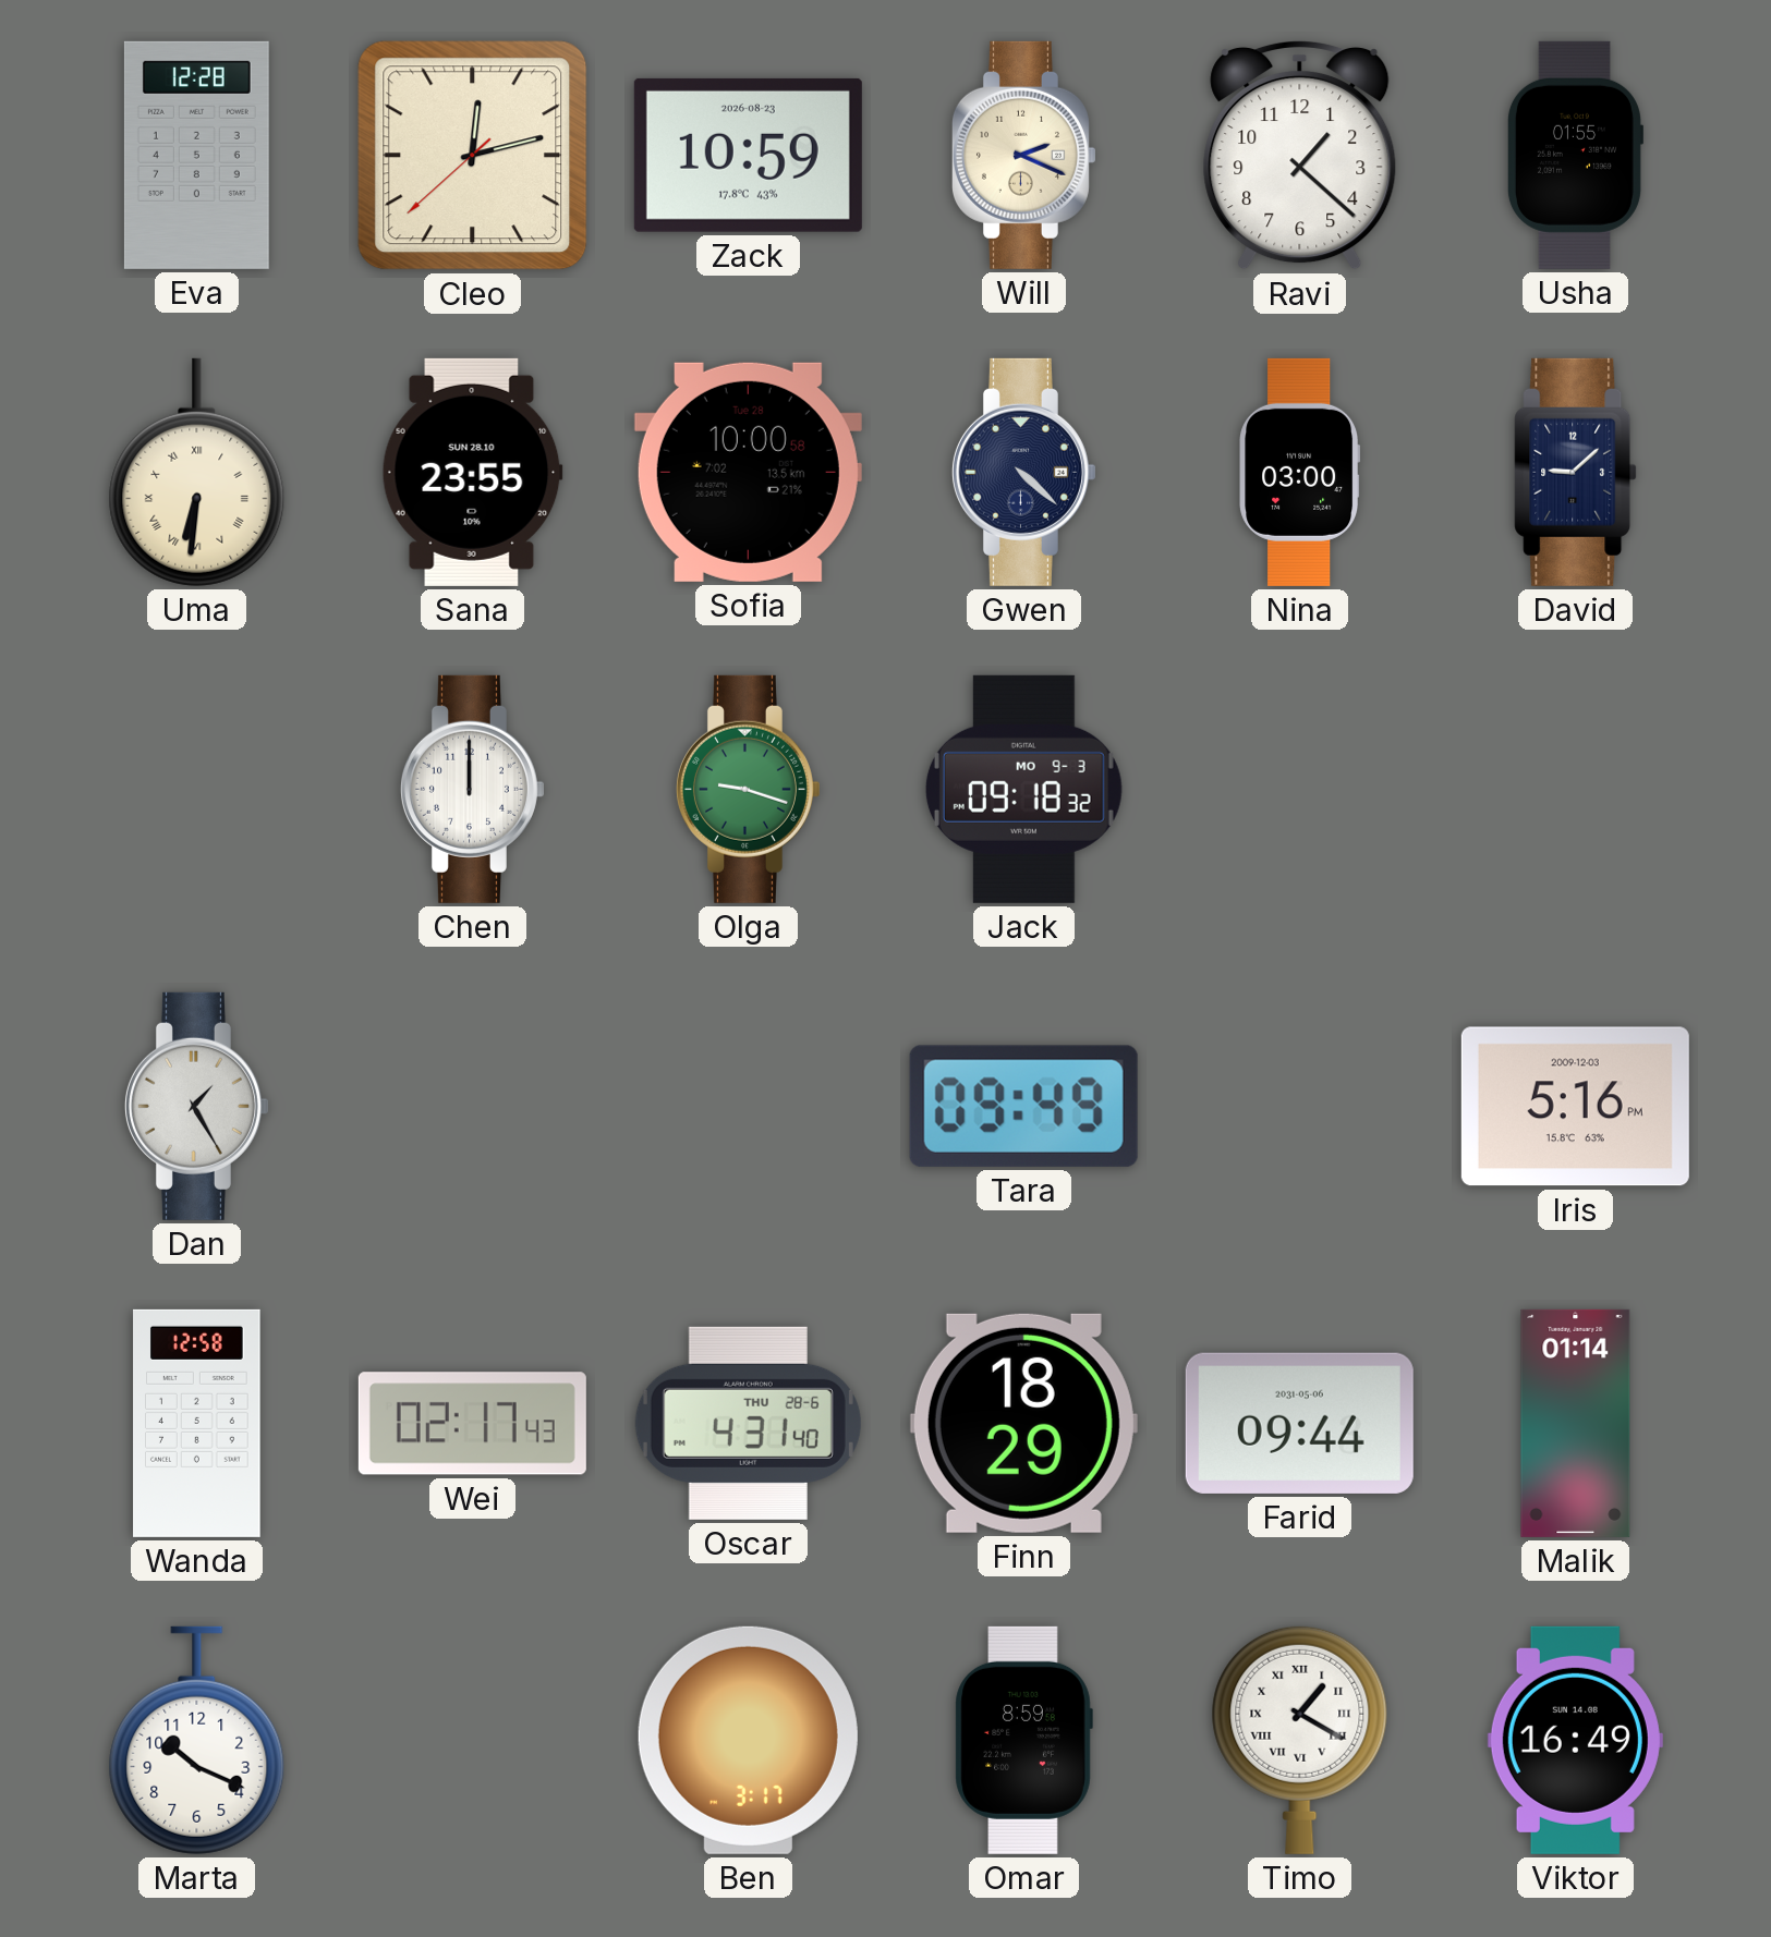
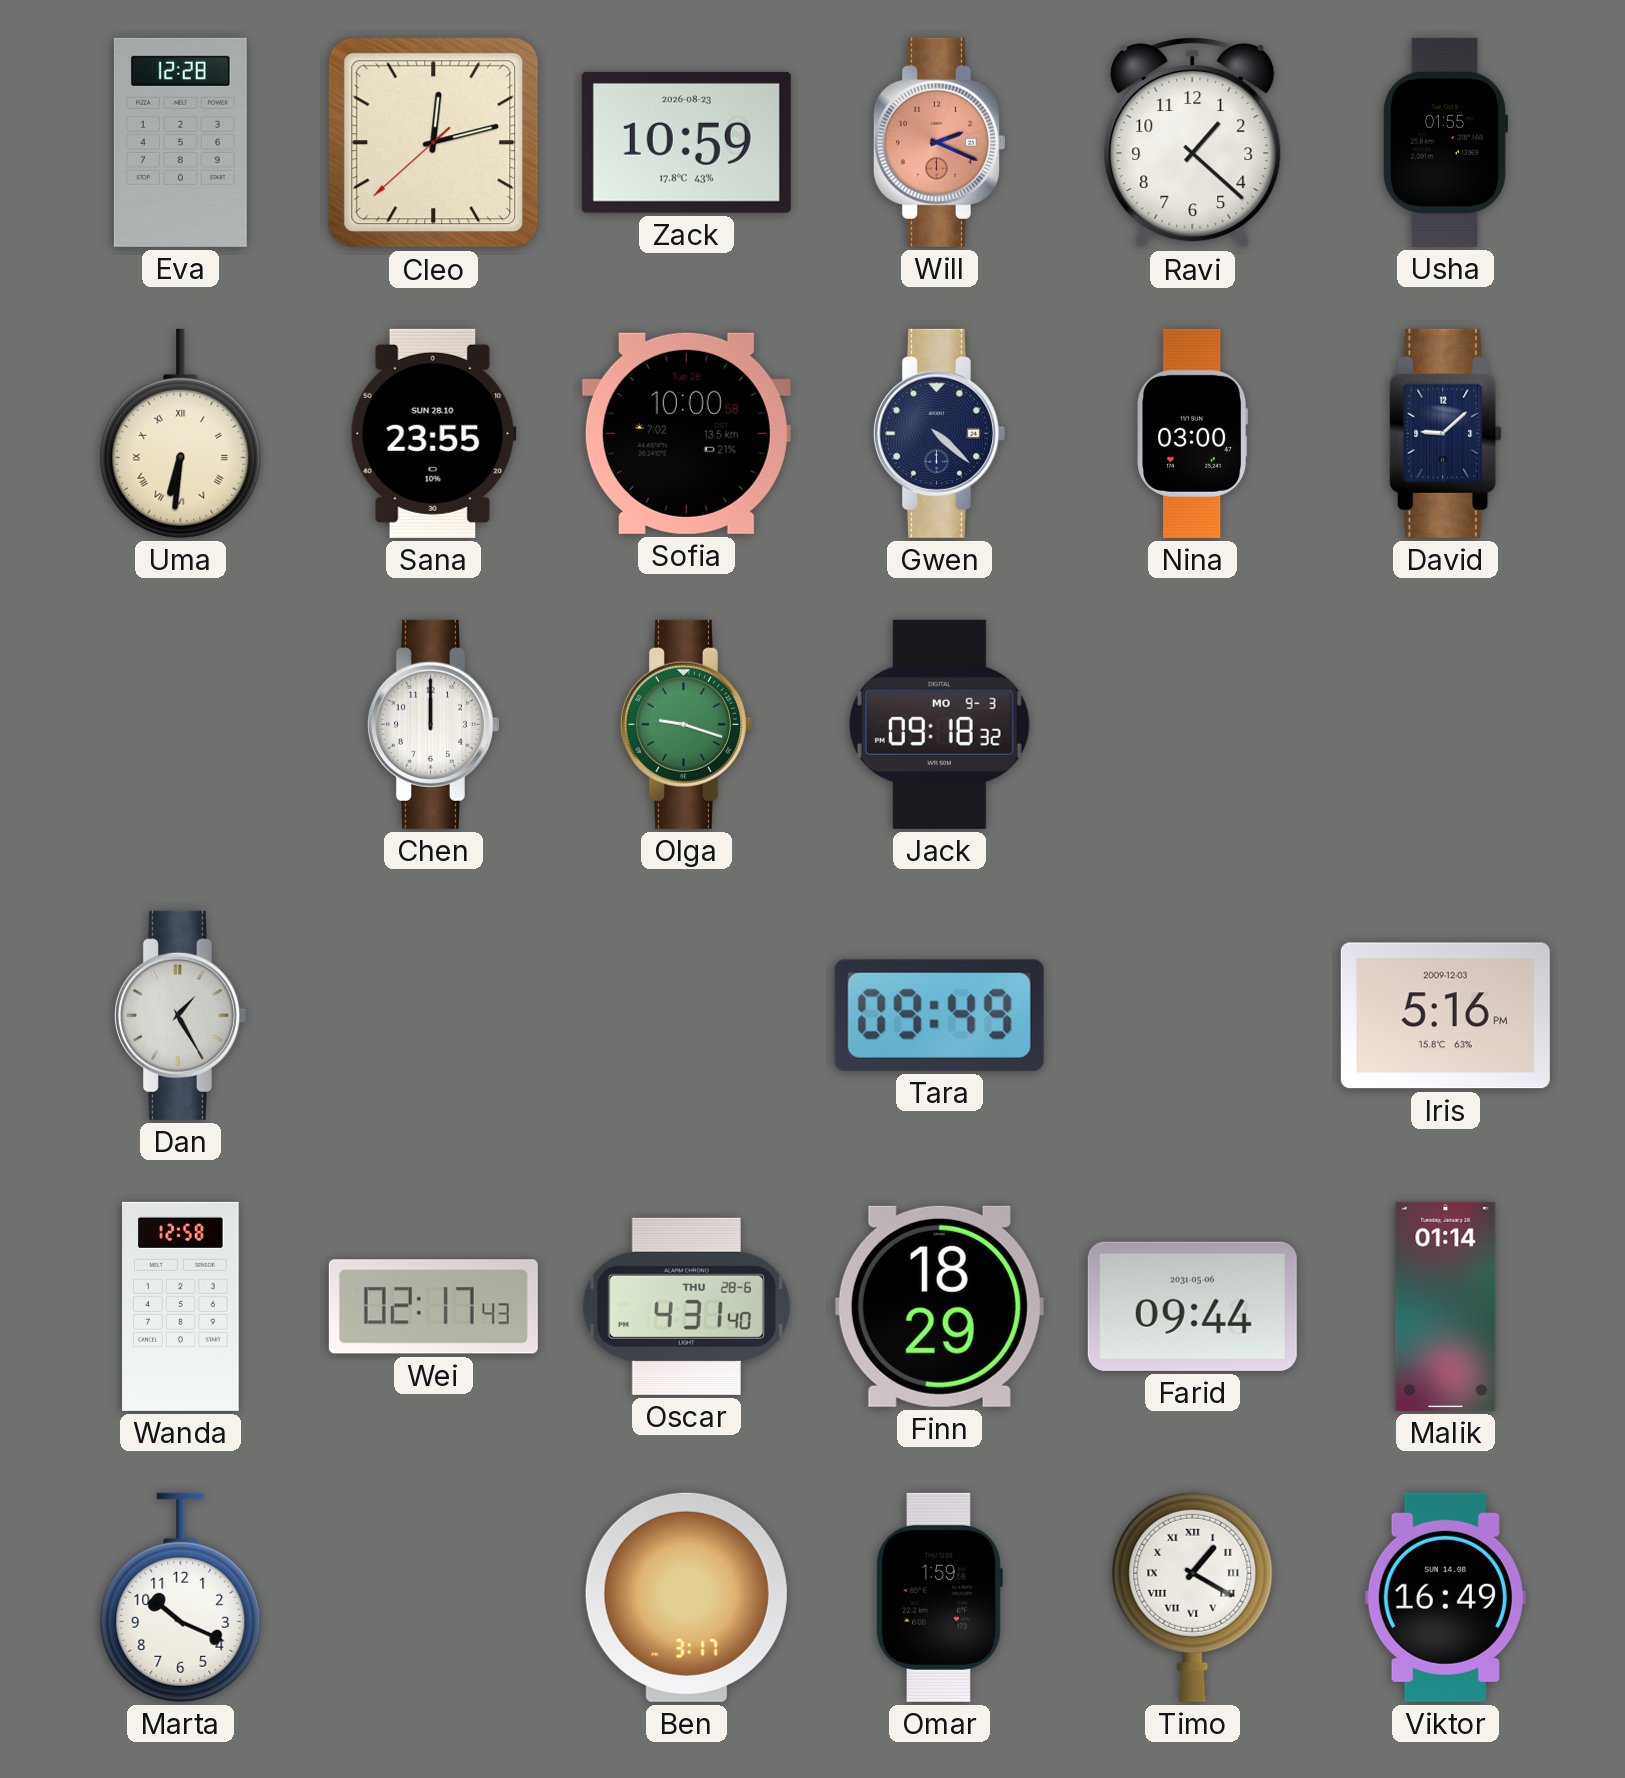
Will dial: cream -> salmon
Omar: 8:59 -> 1:59
